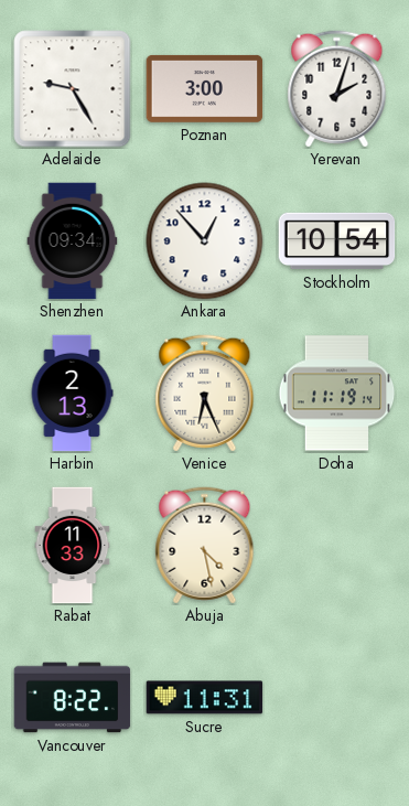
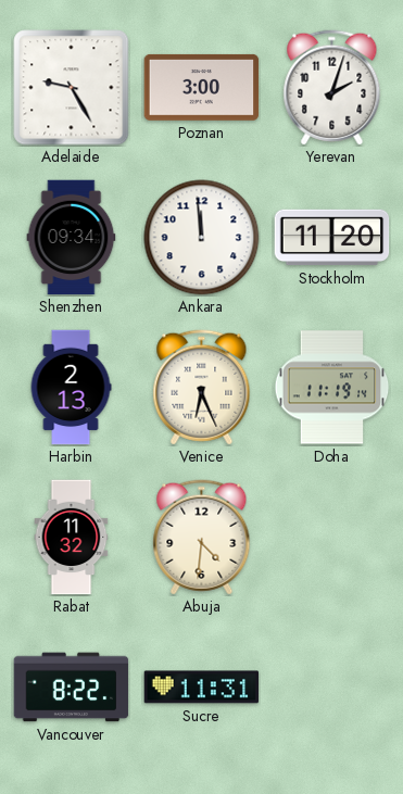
Ankara: 12:53 -> 11:59
Stockholm: 10:54 -> 11:20
Rabat: 11:33 -> 11:32
Abuja: 4:28 -> 4:31
